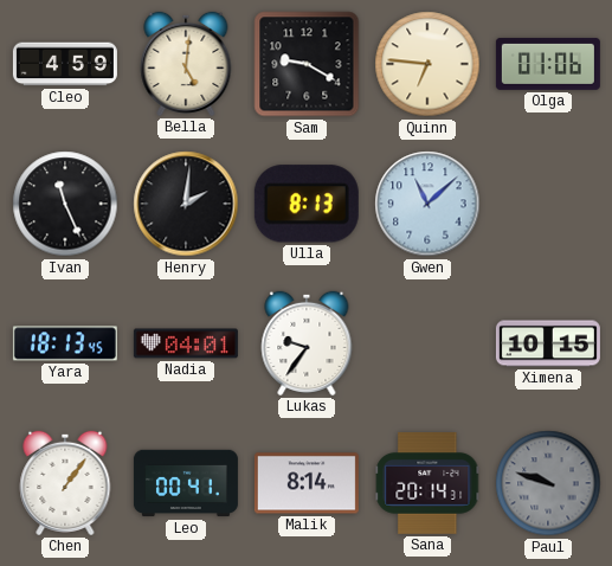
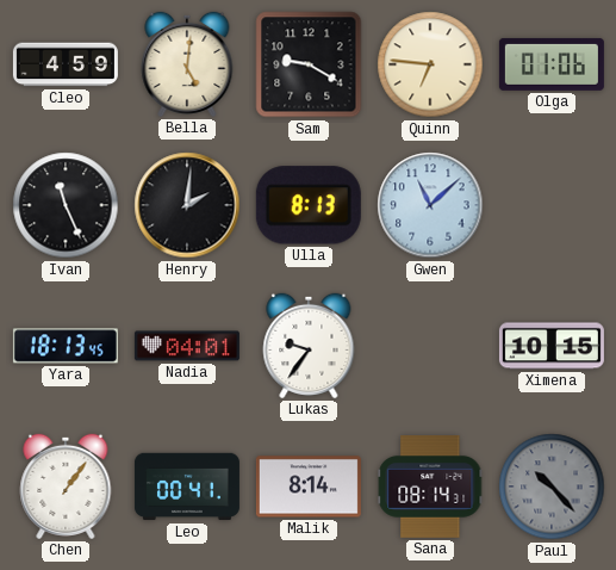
Sana: 20:14 -> 08:14
Paul: 9:48 -> 10:23
